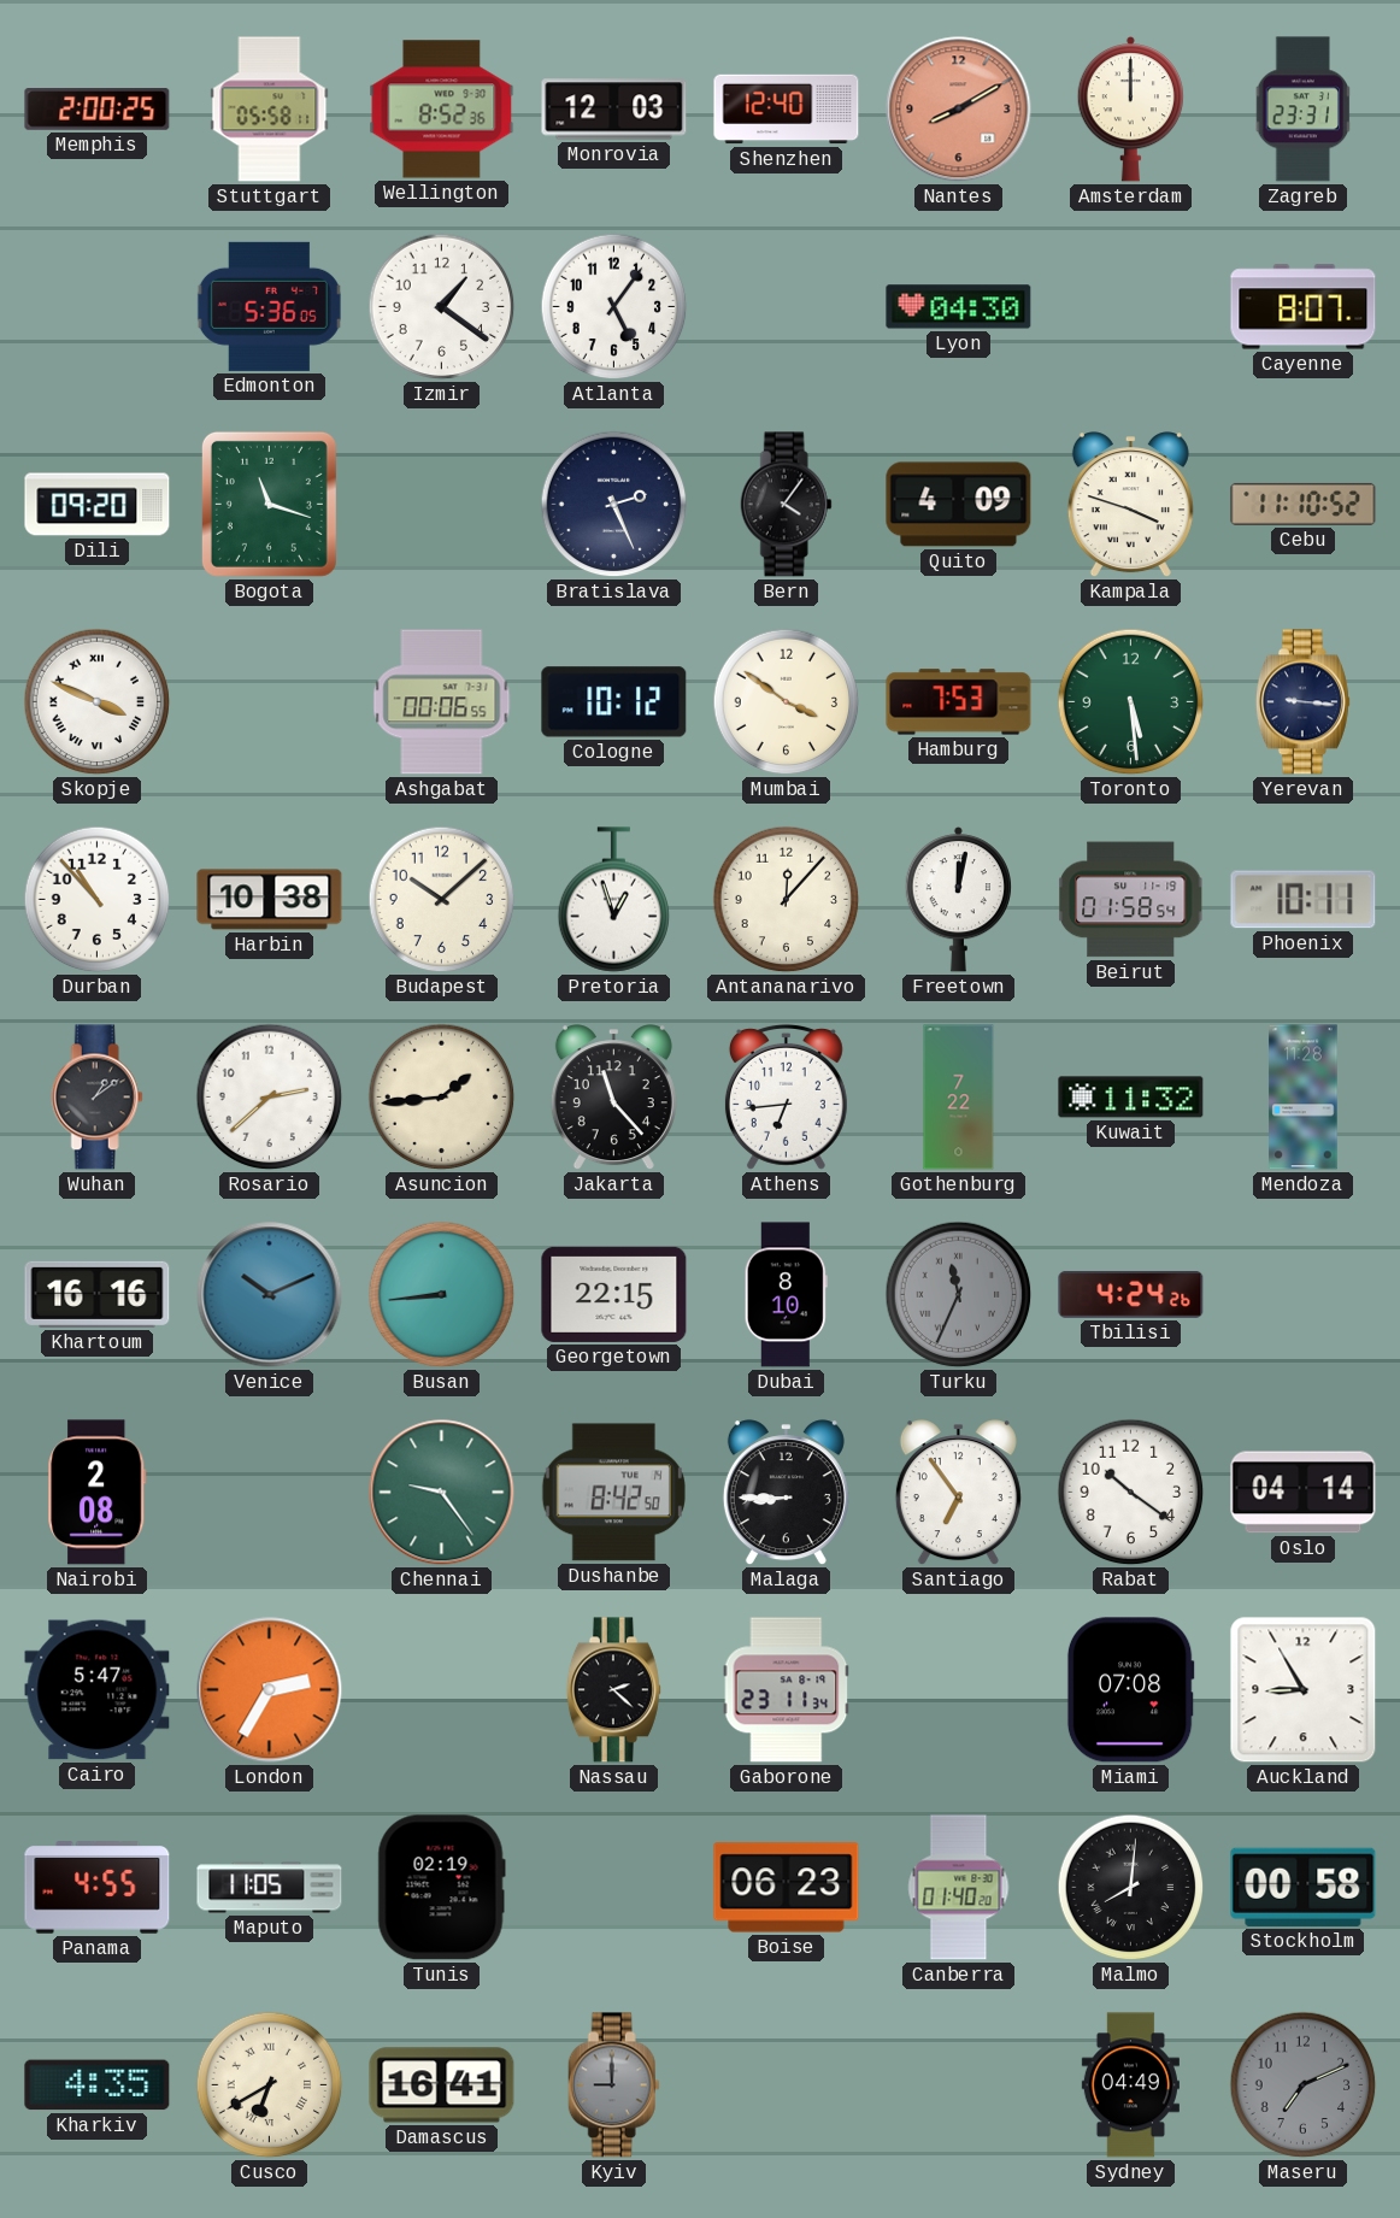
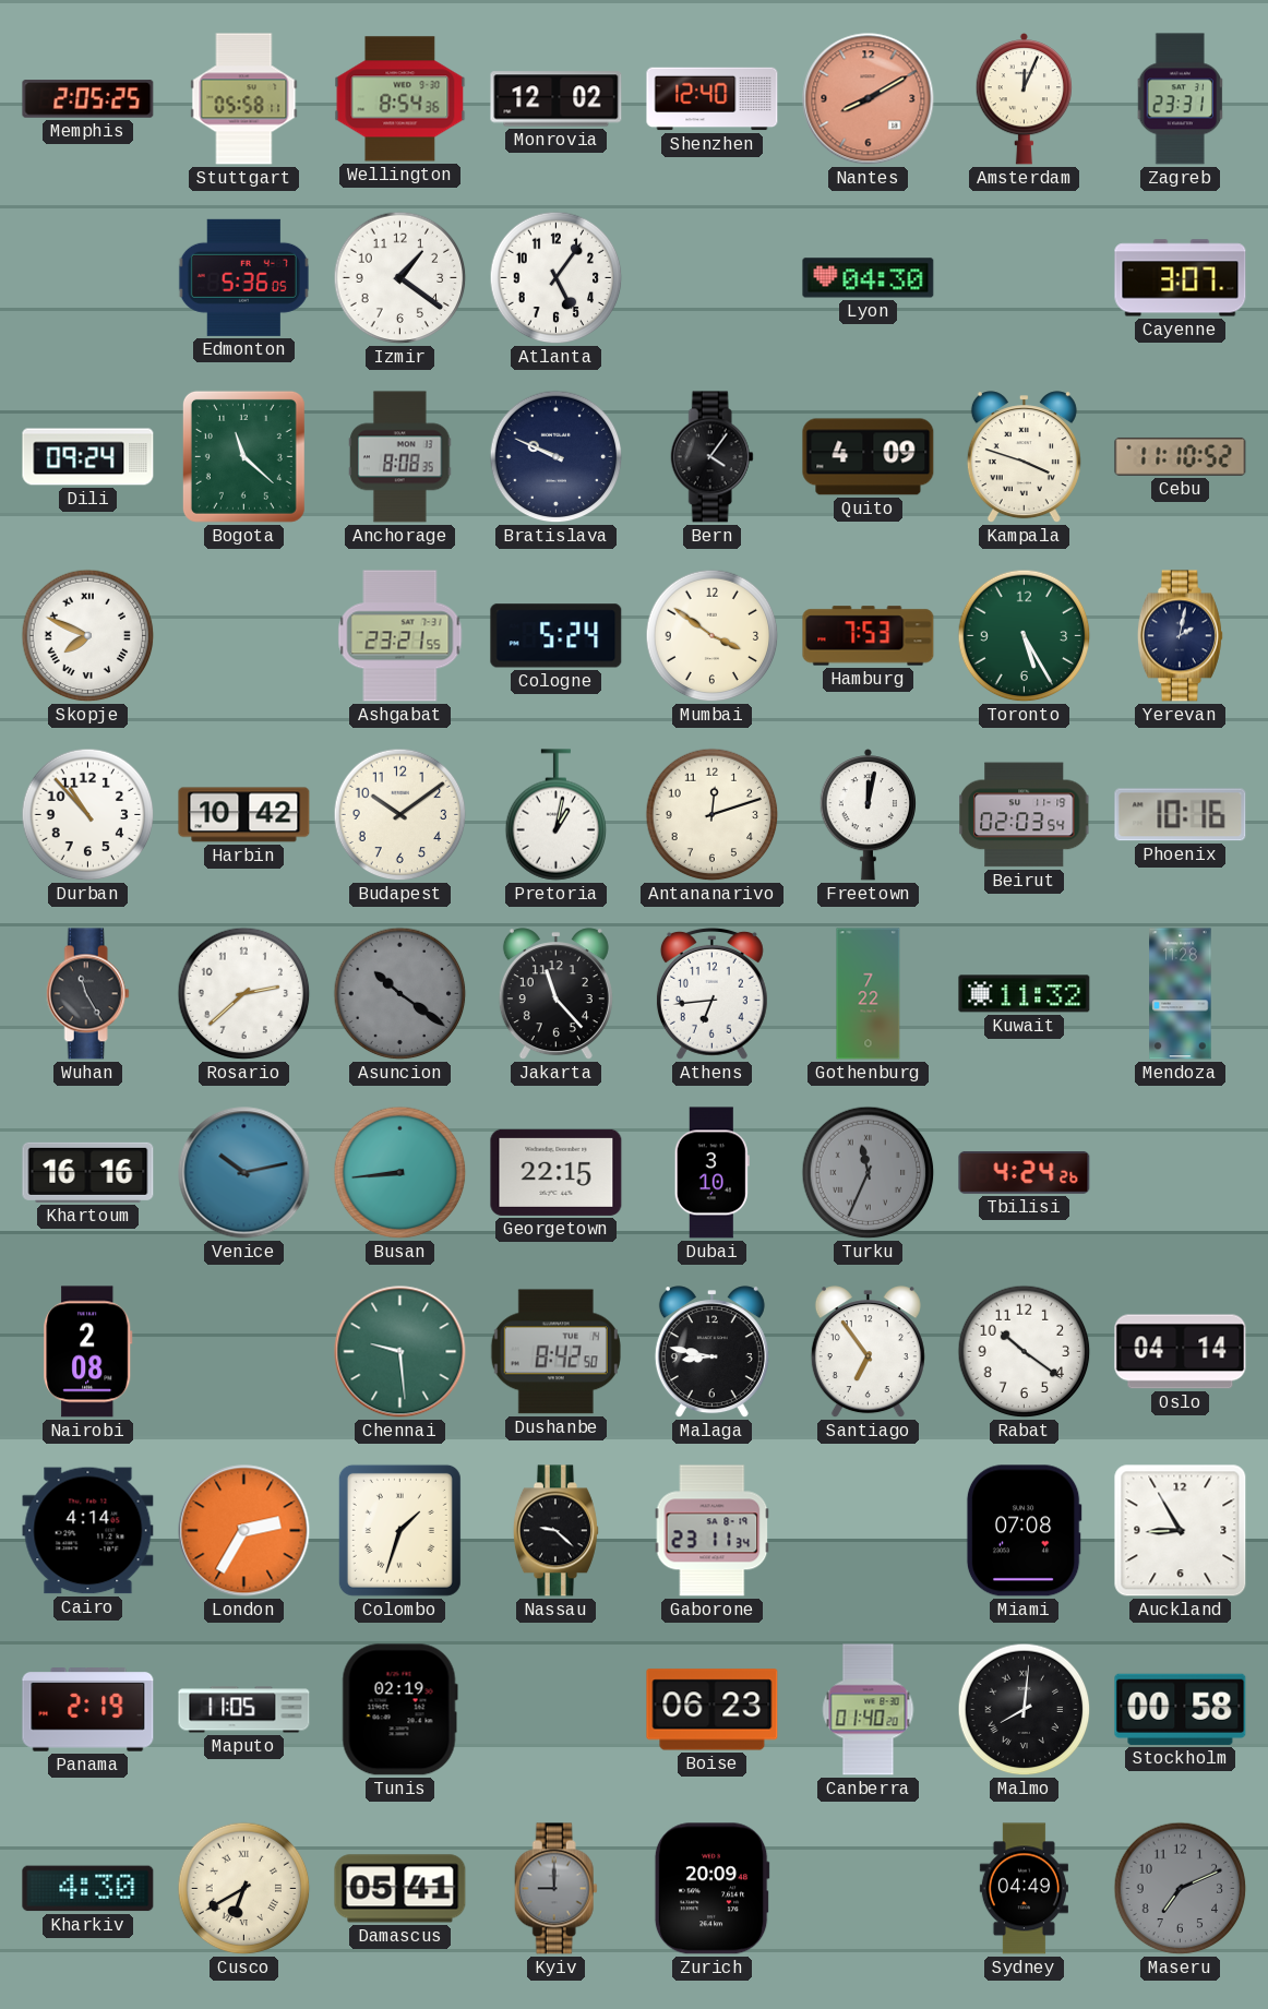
Memphis: 2:00 -> 2:05
Wellington: 8:52 -> 8:54
Monrovia: 12:03 -> 12:02
Amsterdam: 12:00 -> 12:04
Cayenne: 8:07 -> 3:07
Dili: 09:20 -> 09:24
Bogota: 11:18 -> 11:22
Anchorage: none -> 8:08
Bratislava: 2:26 -> 9:49
Skopje: 3:49 -> 7:49
Ashgabat: 00:06 -> 23:21
Cologne: 10:12 -> 5:24
Toronto: 5:29 -> 5:25
Yerevan: 9:16 -> 2:02
Harbin: 10:38 -> 10:42
Budapest: 10:08 -> 10:09
Pretoria: 12:57 -> 1:02
Antananarivo: 12:07 -> 12:12
Beirut: 01:58 -> 02:03
Phoenix: 10:11 -> 10:16
Wuhan: 1:09 -> 11:25
Asuncion: 1:44 -> 10:21
Asuncion dial: cream -> grey
Venice: 10:11 -> 10:13
Dubai: 8:10 -> 3:10
Chennai: 9:24 -> 9:29
Malaga: 8:45 -> 8:47
Cairo: 5:47 -> 4:14
Colombo: none -> 1:33
Nassau: 2:22 -> 9:22
Panama: 4:55 -> 2:19
Kharkiv: 4:35 -> 4:30
Damascus: 16:41 -> 05:41
Zurich: none -> 20:09
